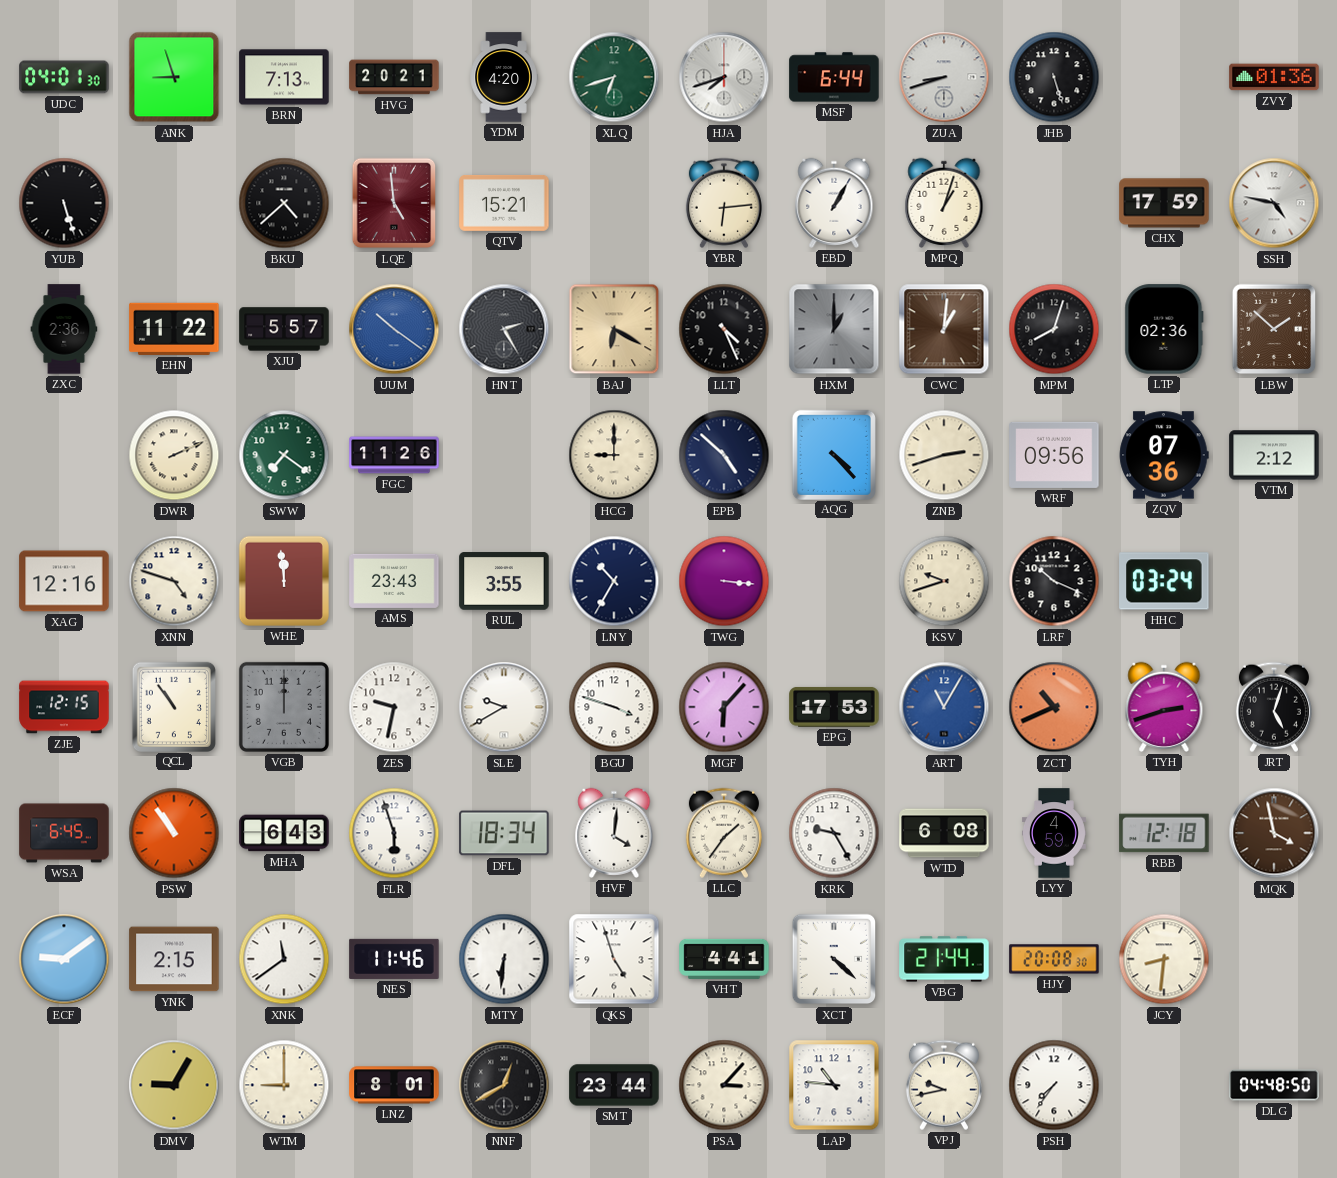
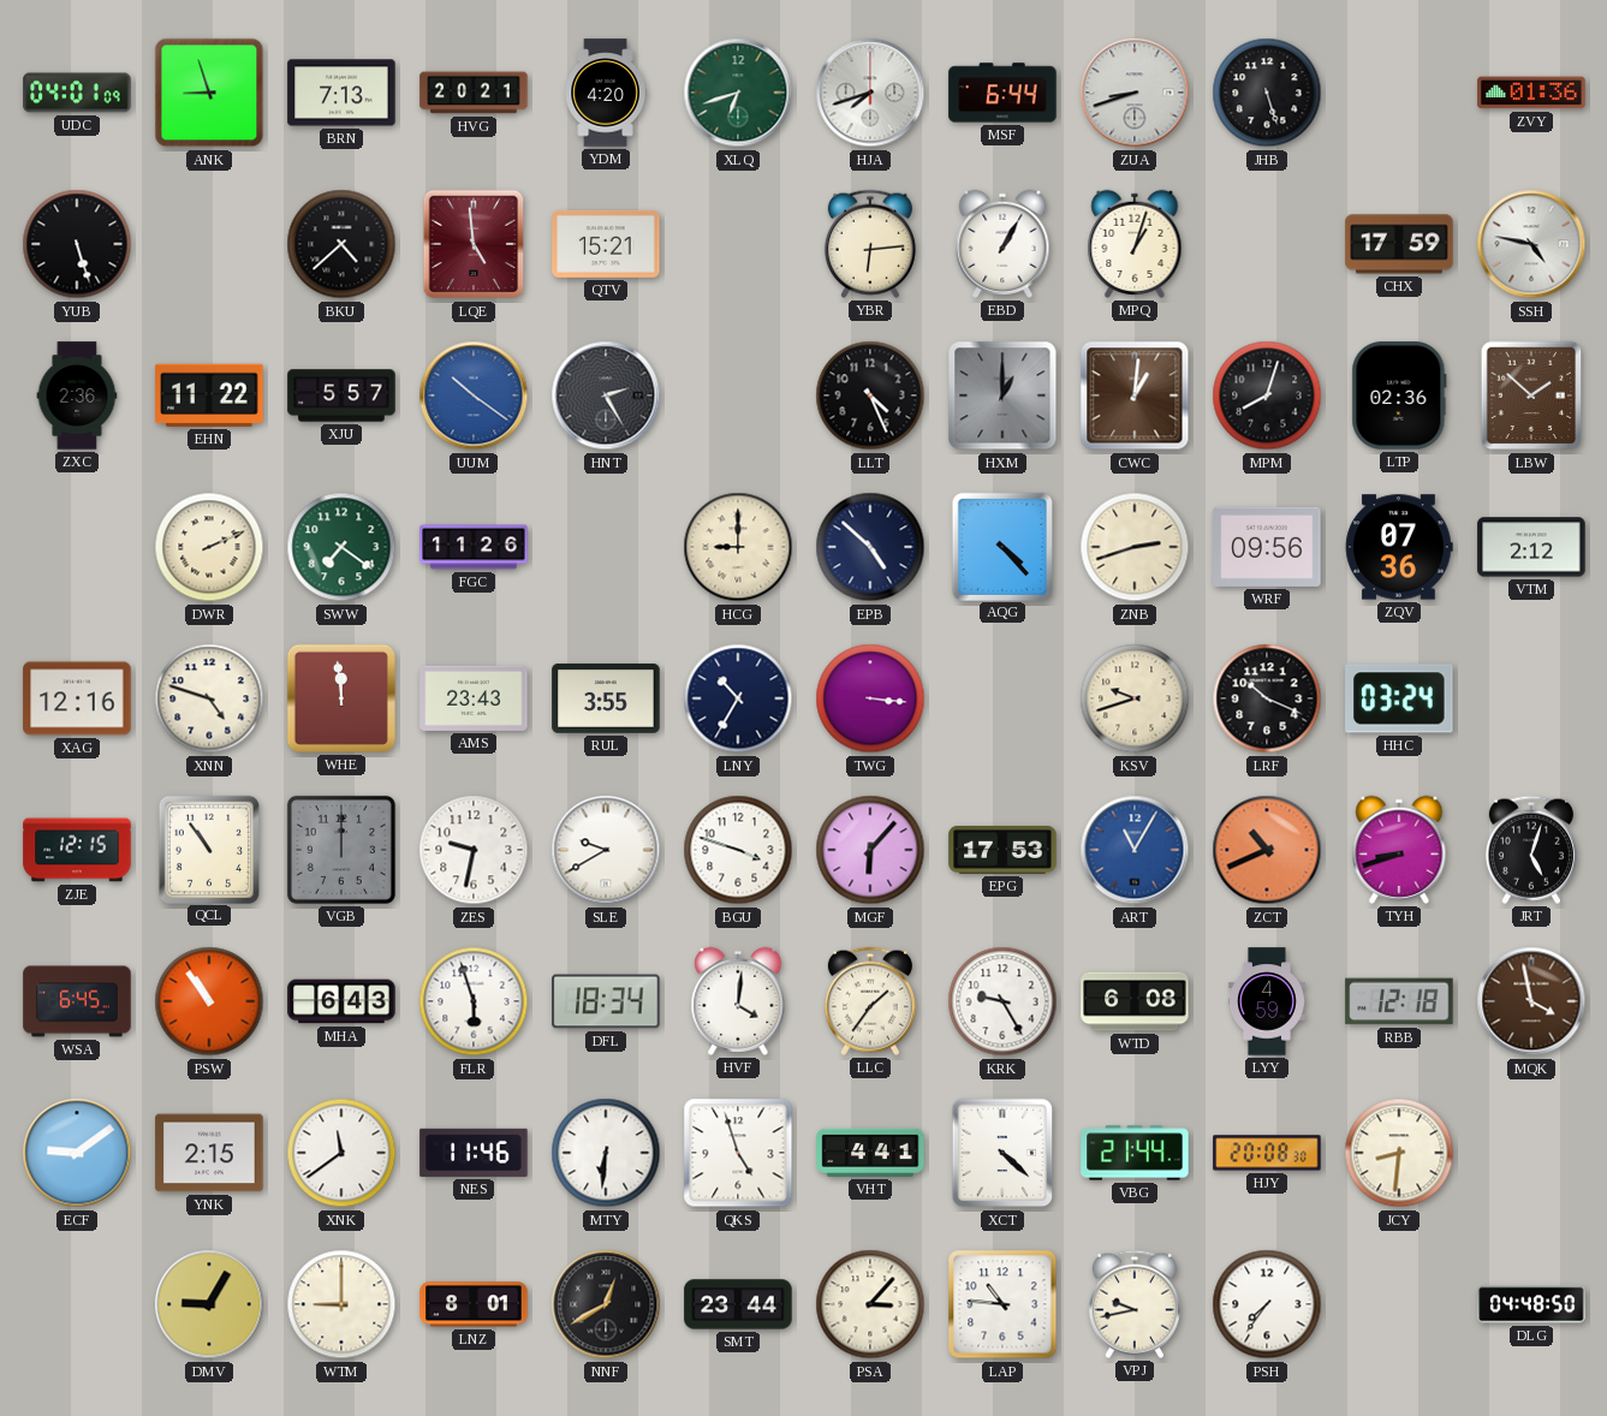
UDC: 04:01:30 -> 04:01:09
BAJ: 6:20 -> none
TYH: 2:42 -> 8:42
